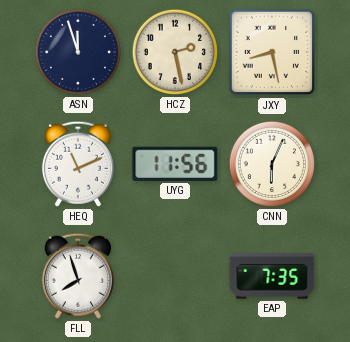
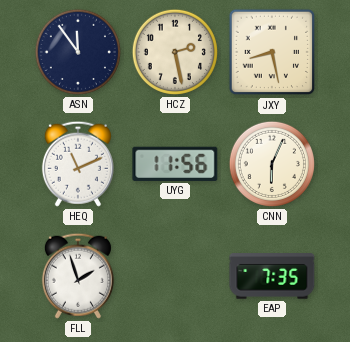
ASN: 11:57 -> 11:54
FLL: 7:57 -> 1:57
